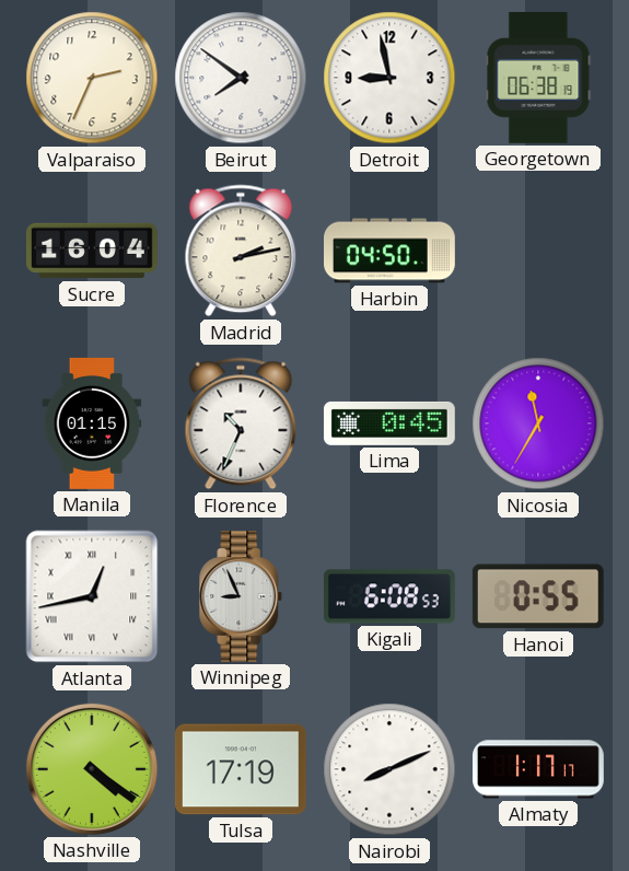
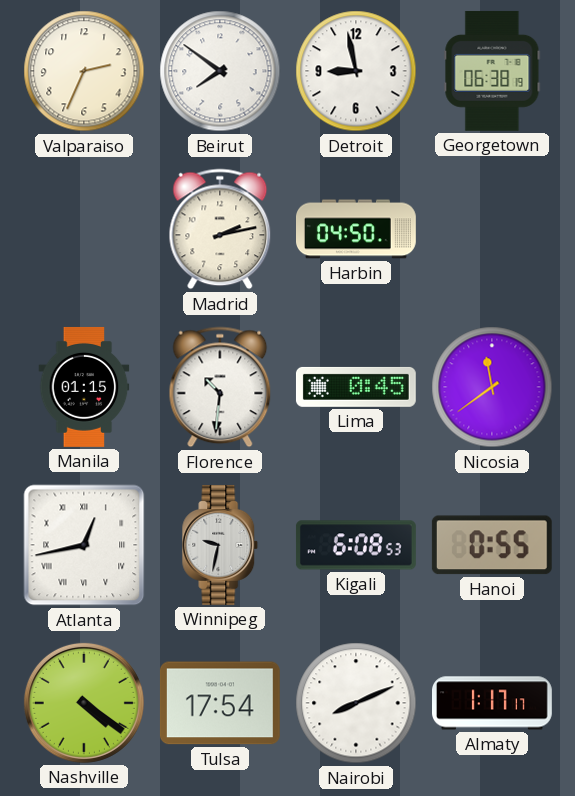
Sucre: 16:04 -> none
Florence: 10:34 -> 10:31
Nicosia: 11:35 -> 11:39
Winnipeg: 8:56 -> 9:32
Tulsa: 17:19 -> 17:54
